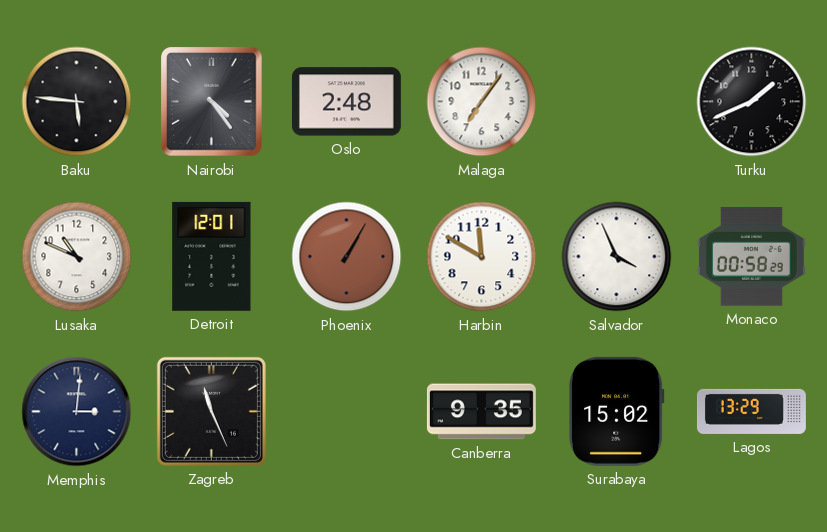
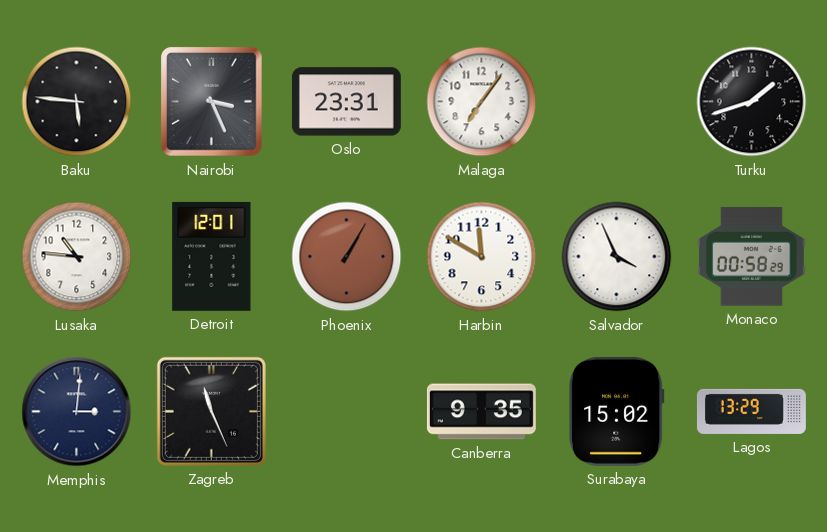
Nairobi: 4:24 -> 3:26
Oslo: 2:48 -> 23:31
Turku: 1:41 -> 1:42
Lusaka: 10:49 -> 10:46
